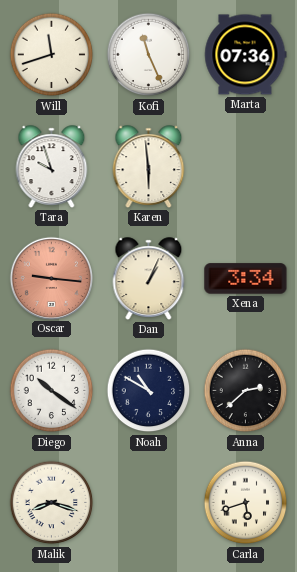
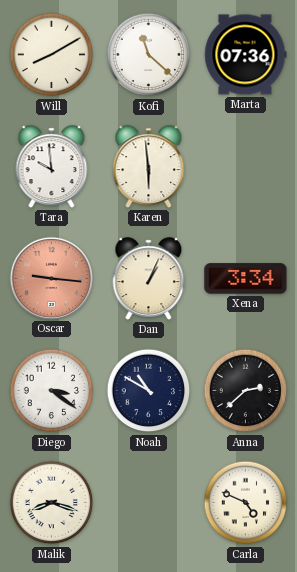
Will: 11:42 -> 8:10
Kofi: 11:26 -> 11:22
Tara: 9:57 -> 9:59
Diego: 10:21 -> 3:21
Carla: 5:42 -> 4:49
